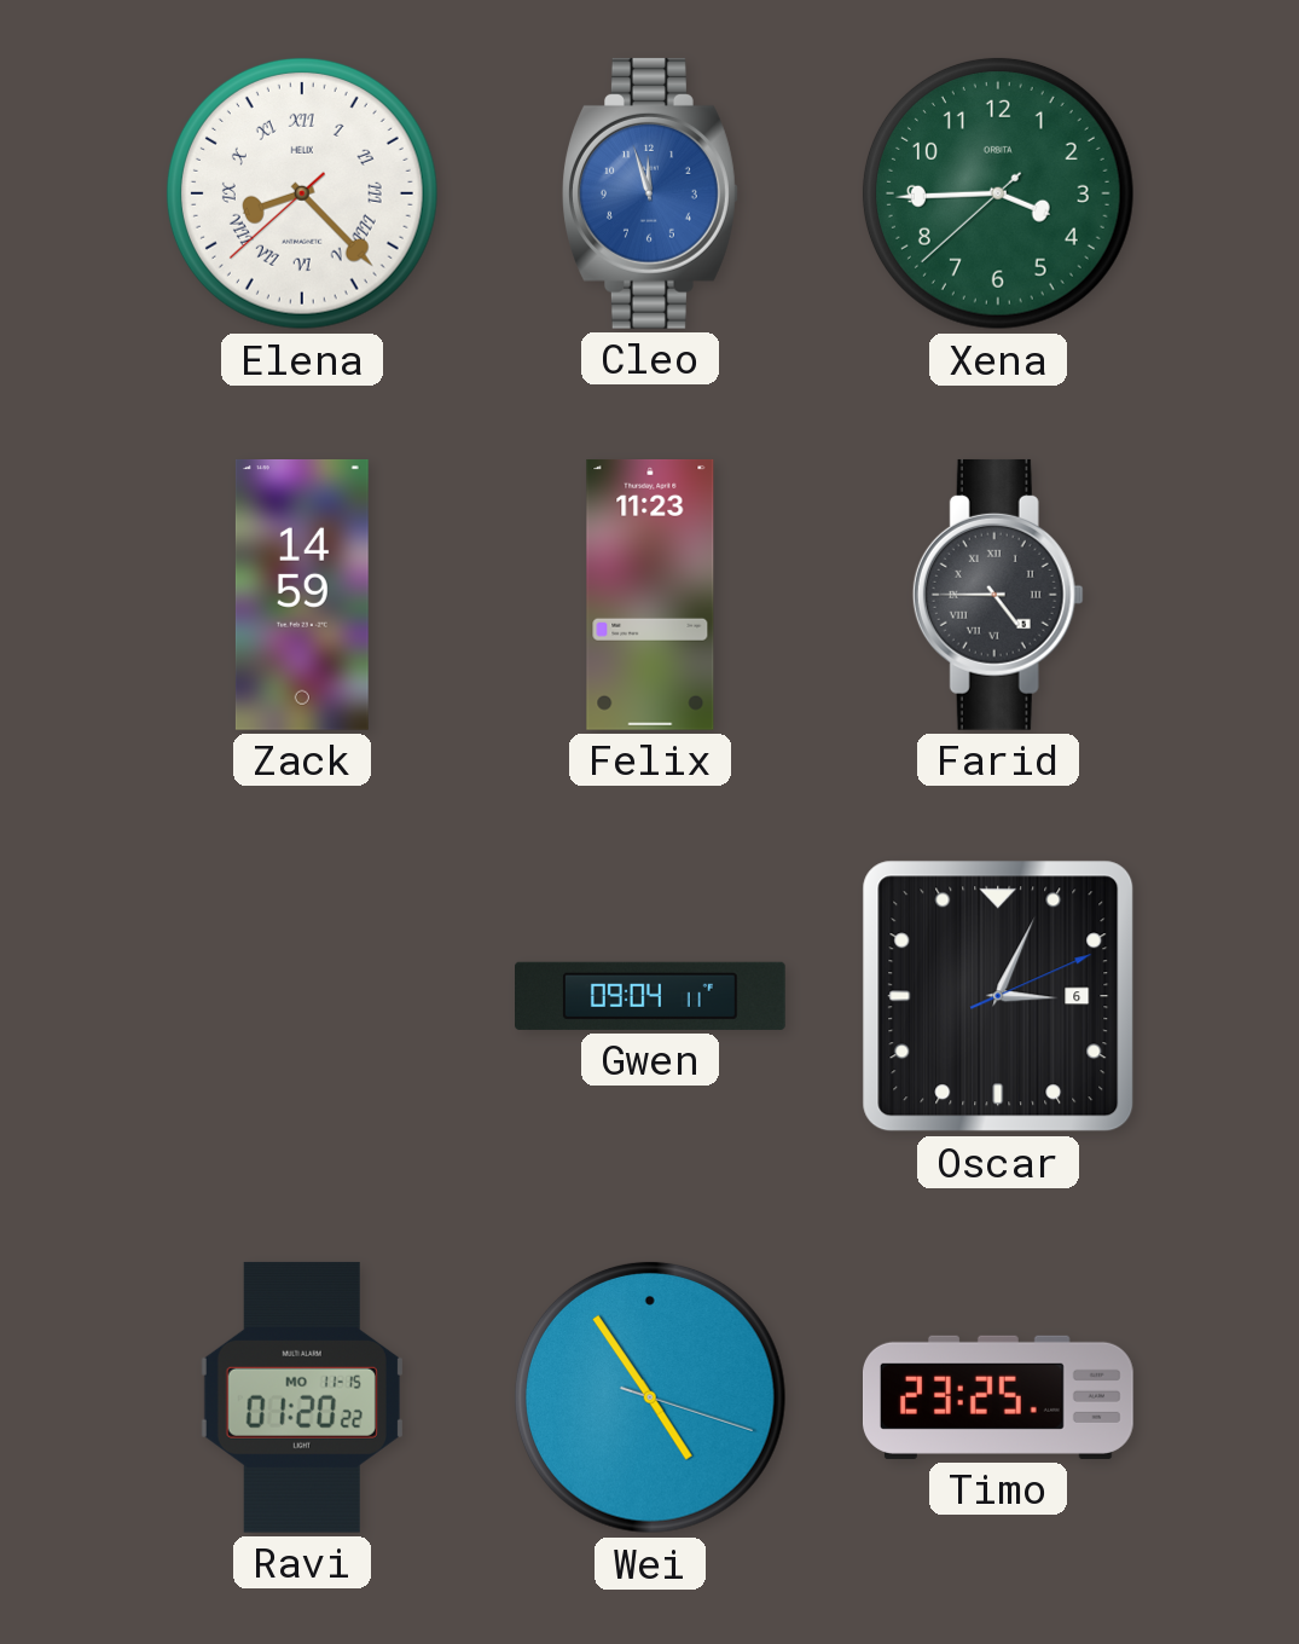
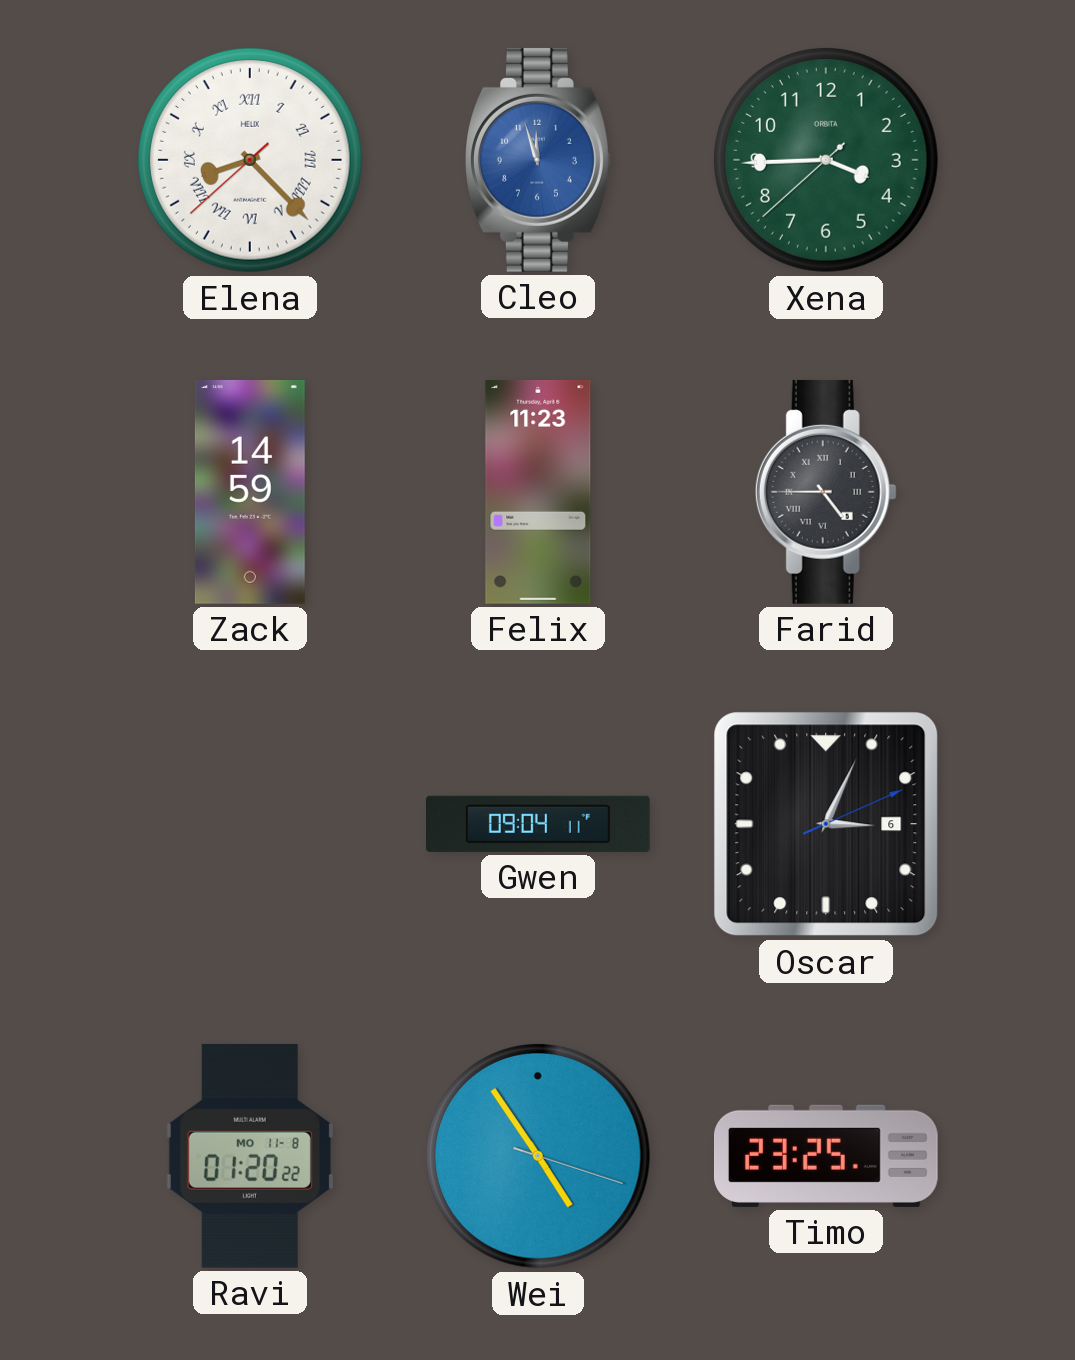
Ravi date: MO 11-15 -> MO 11-8
